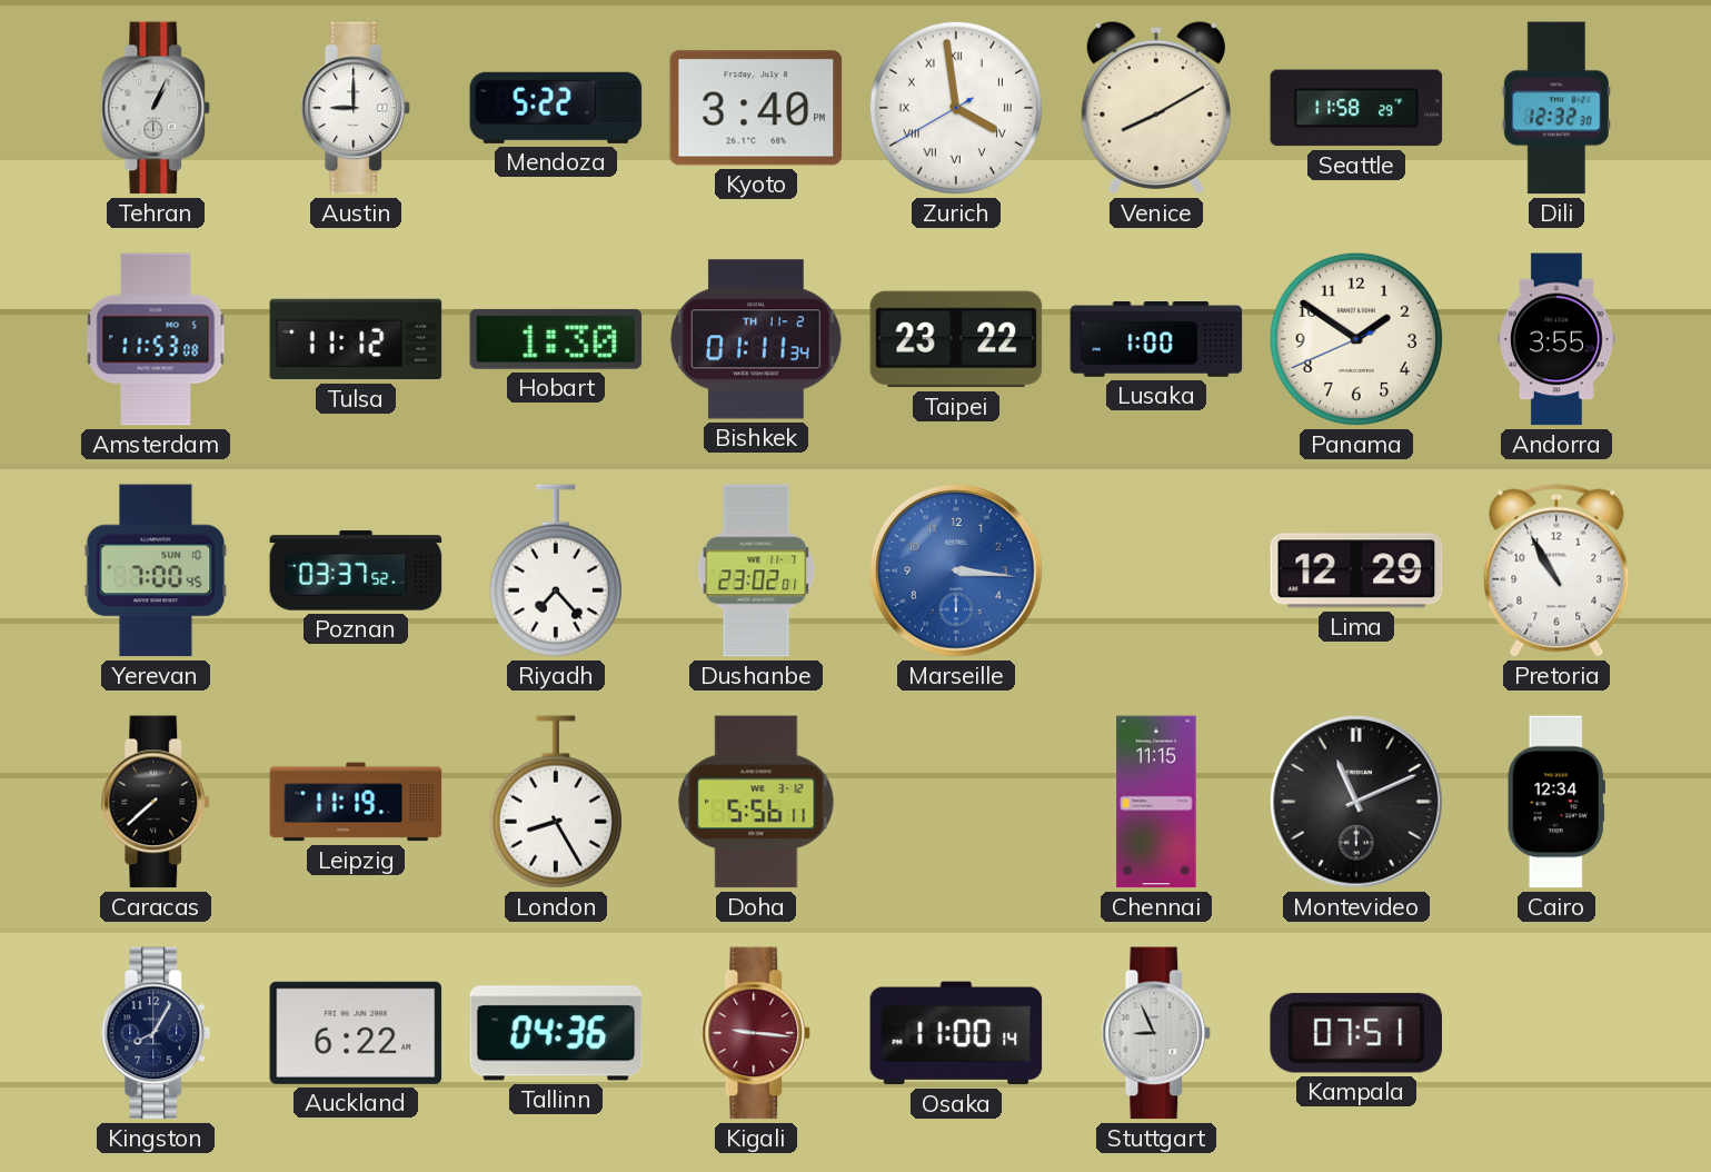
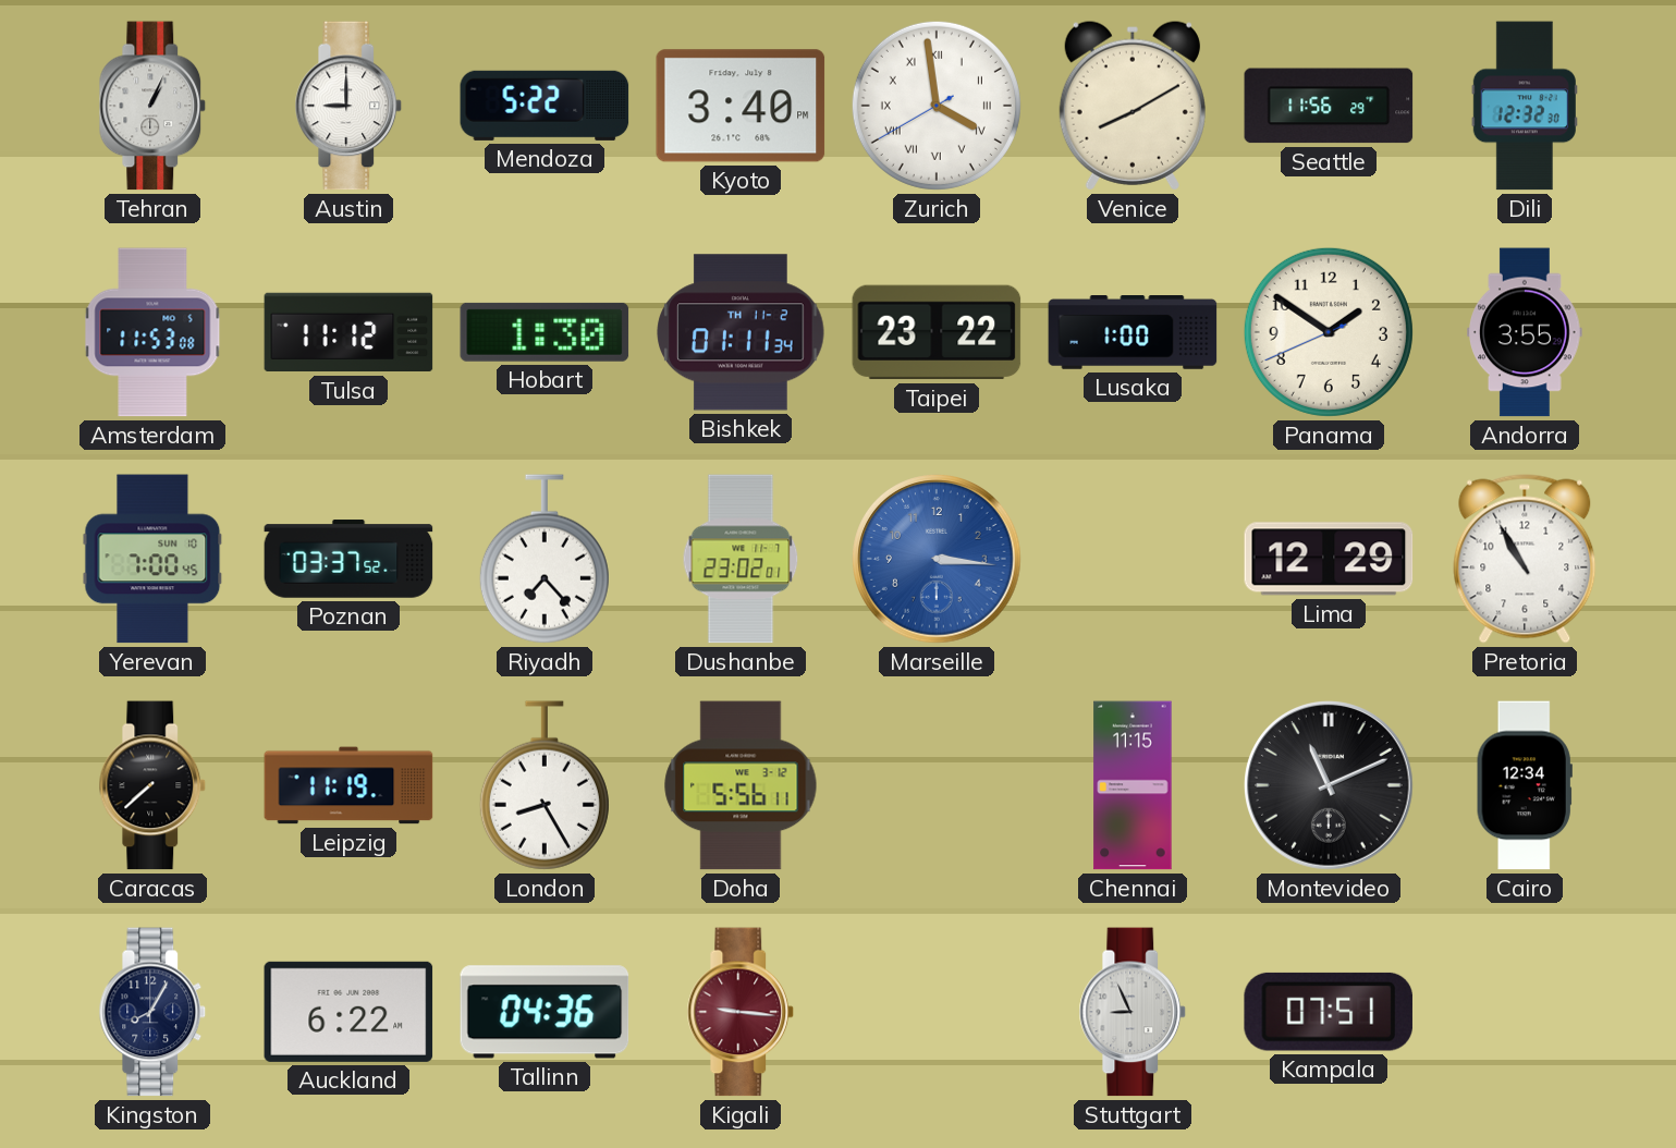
Seattle: 11:58 -> 11:56
Osaka: 11:00 -> none
